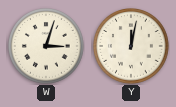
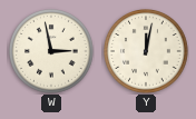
W: 3:03 -> 2:58
